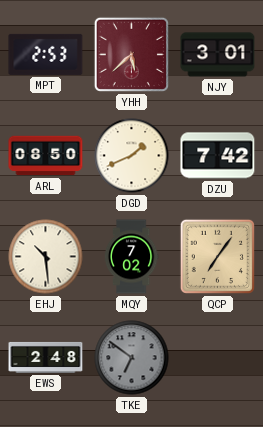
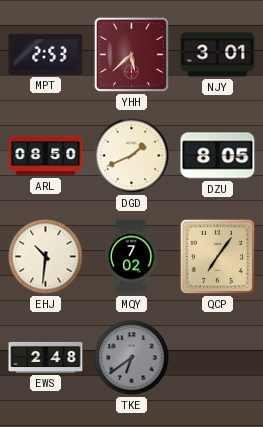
DZU: 7:42 -> 8:05
EHJ: 10:29 -> 10:31
TKE: 6:51 -> 6:39
